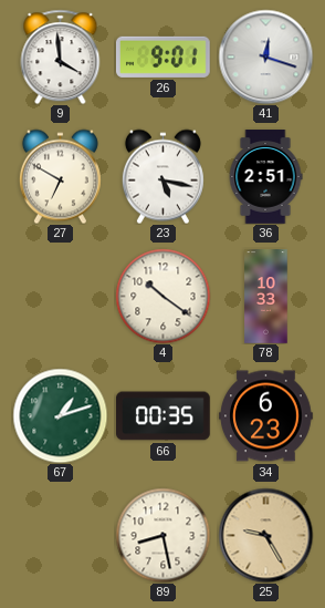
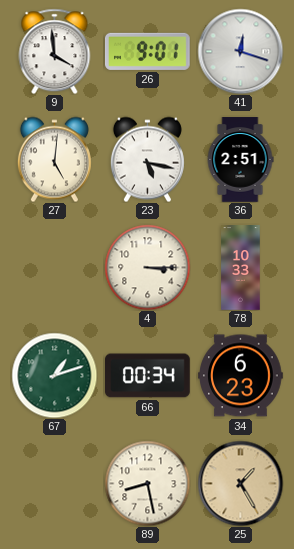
27: 6:50 -> 5:01
4: 10:21 -> 3:15
66: 00:35 -> 00:34
25: 9:25 -> 1:25
